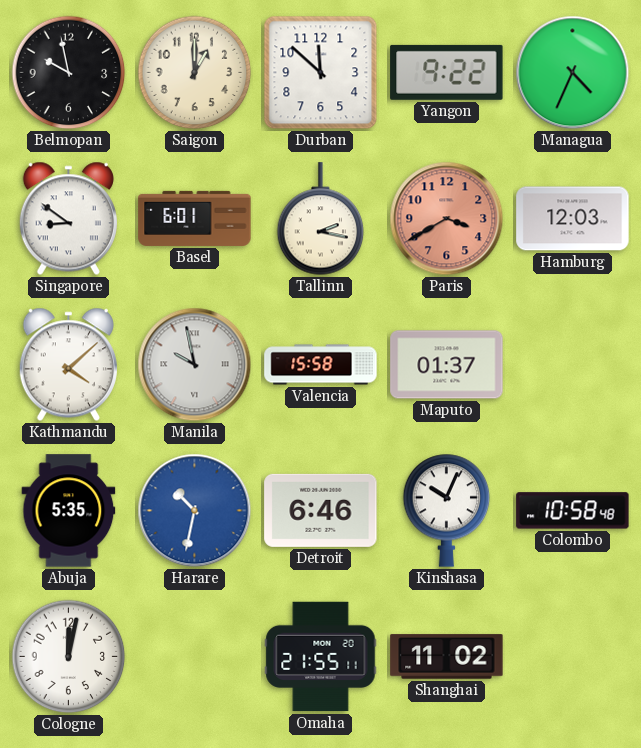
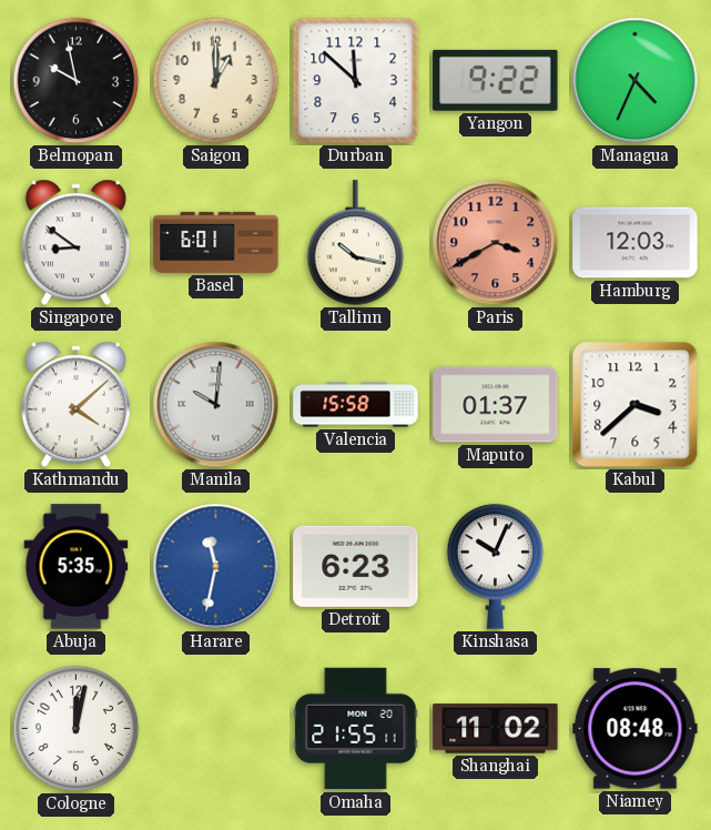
Tallinn: 2:17 -> 10:17
Manila: 9:58 -> 10:01
Kabul: none -> 3:38
Harare: 10:32 -> 11:32
Detroit: 6:46 -> 6:23
Colombo: 10:58 -> none
Niamey: none -> 08:48
